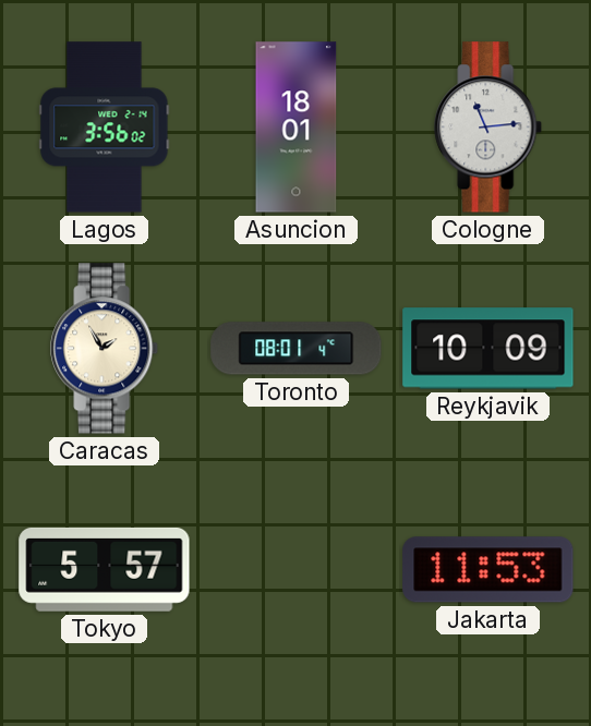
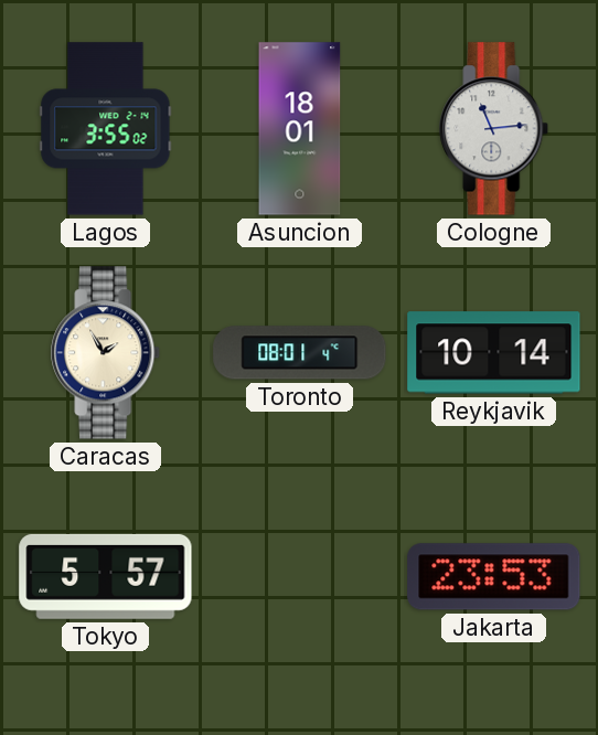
Lagos: 3:56 -> 3:55
Reykjavik: 10:09 -> 10:14
Jakarta: 11:53 -> 23:53
